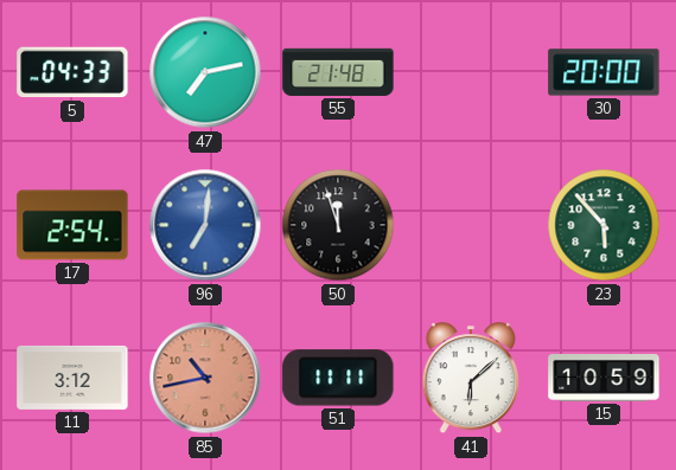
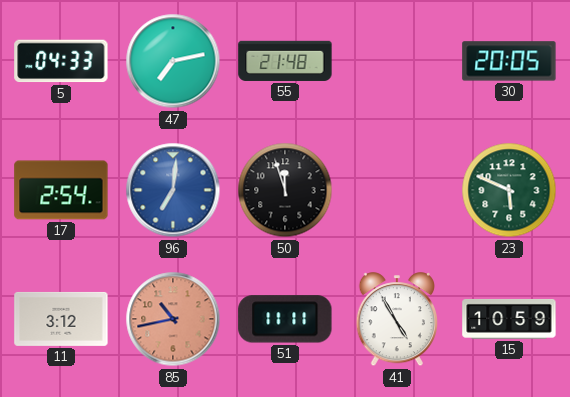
30: 20:00 -> 20:05
23: 5:53 -> 5:49
41: 6:08 -> 4:55
